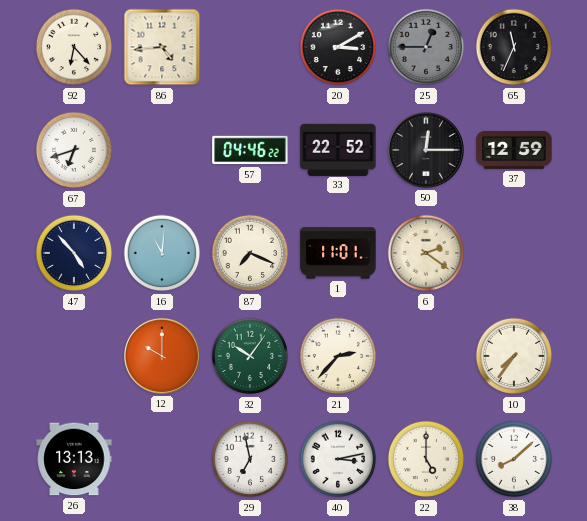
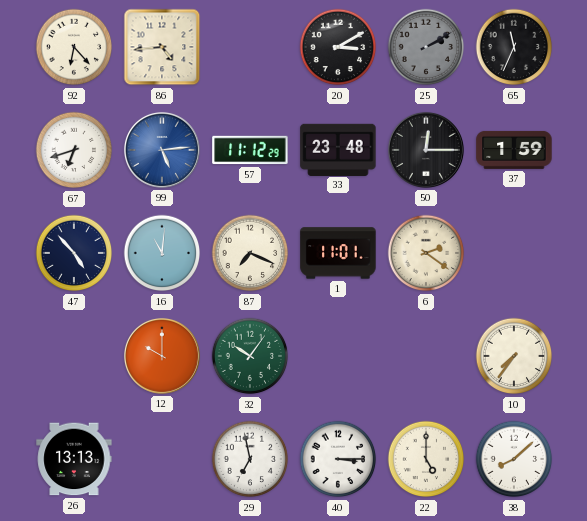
25: 12:45 -> 2:10
99: none -> 5:14
57: 04:46 -> 11:12
33: 22:52 -> 23:48
37: 12:59 -> 1:59
21: 2:37 -> none
40: 3:13 -> 3:15
